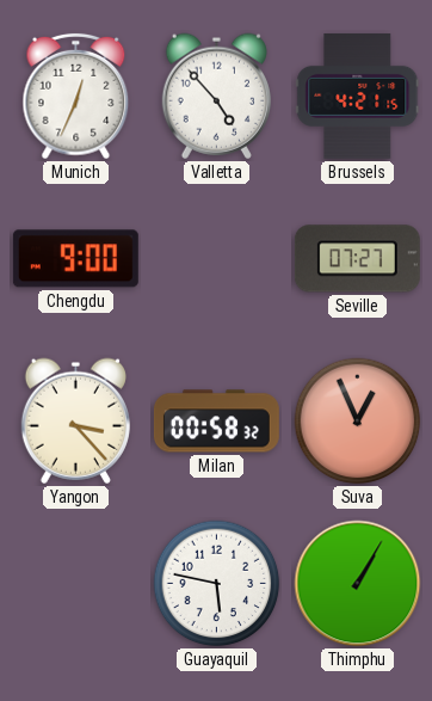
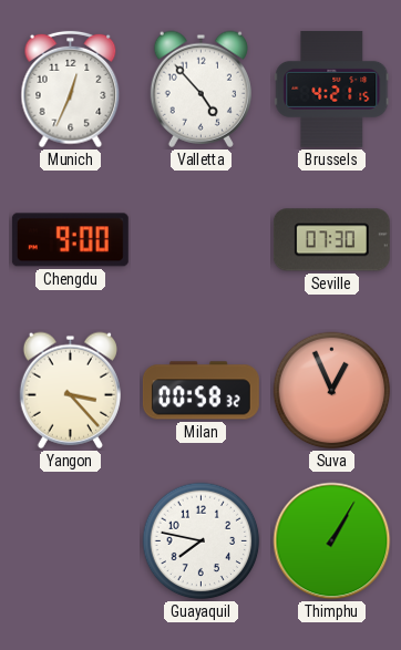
Seville: 07:27 -> 07:30
Guayaquil: 5:47 -> 7:47
